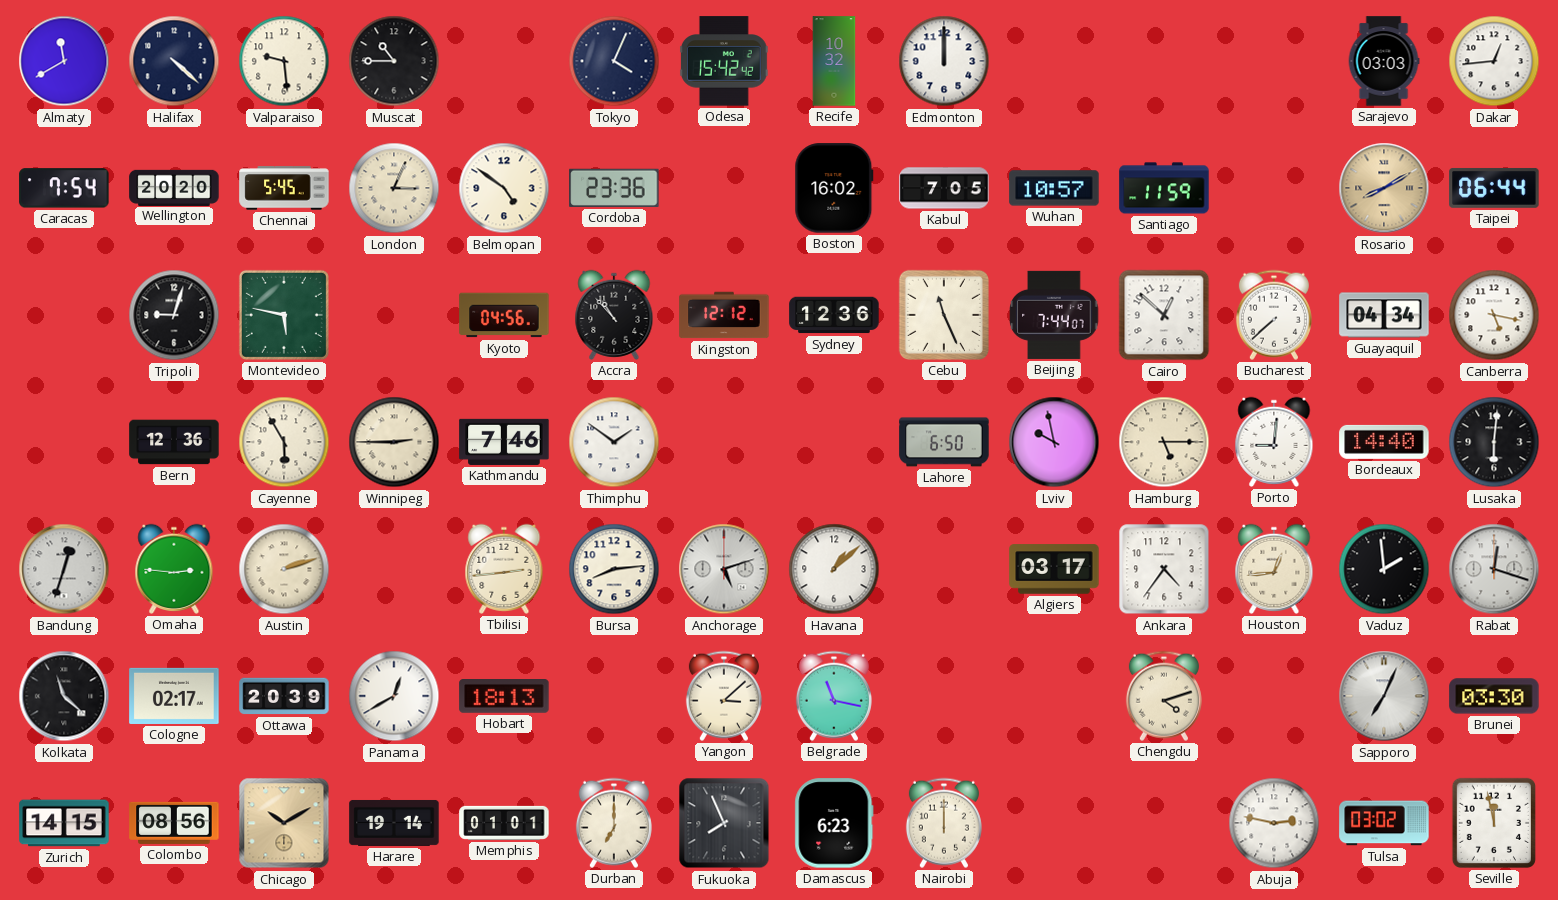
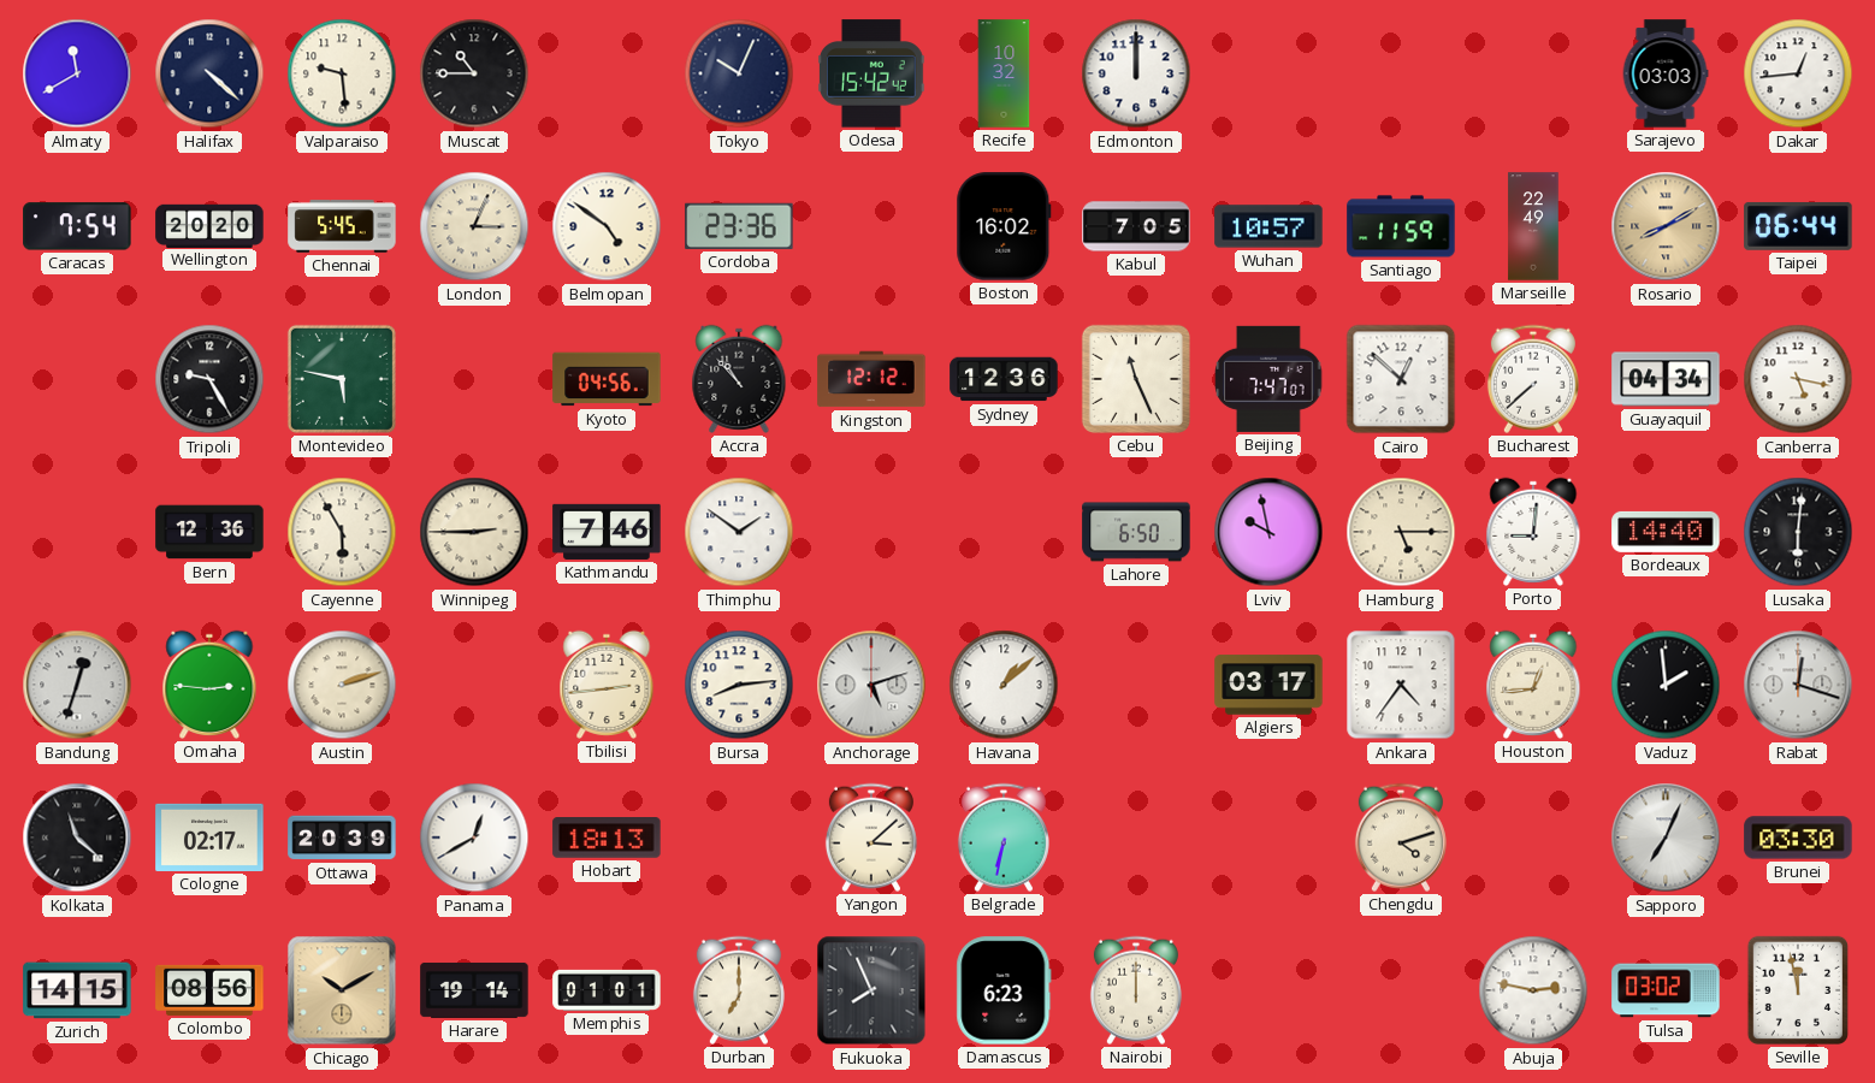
Tokyo: 4:04 -> 10:04
Marseille: none -> 22:49
Tripoli: 9:03 -> 9:25
Beijing: 7:44 -> 7:47
Belgrade: 11:17 -> 6:32
